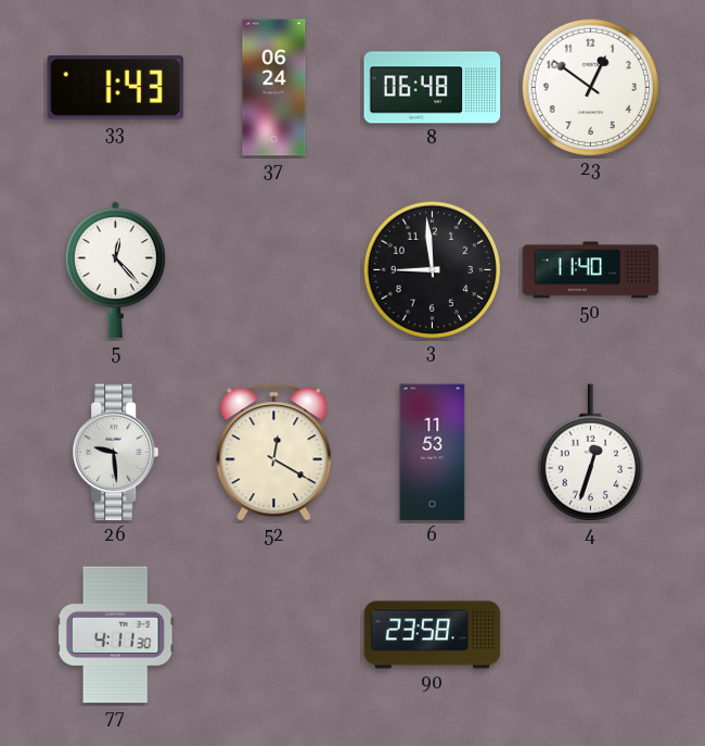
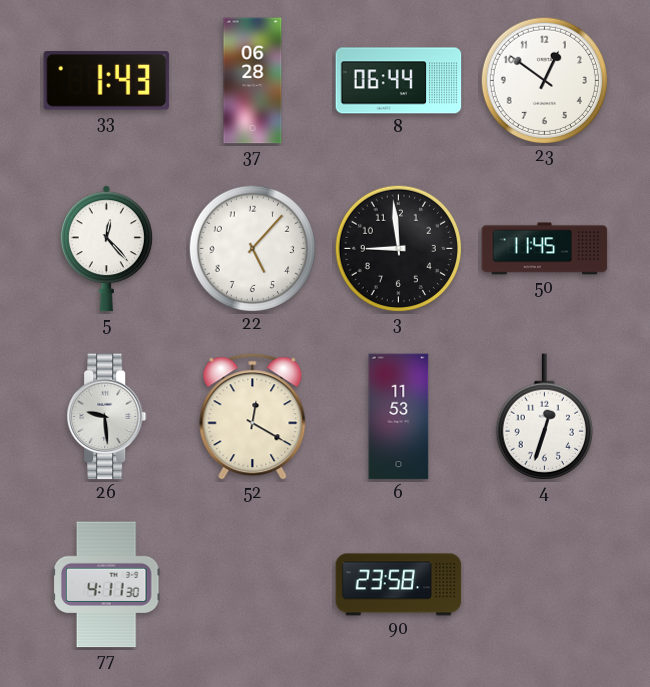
37: 06:24 -> 06:28
8: 06:48 -> 06:44
22: none -> 5:07
50: 11:40 -> 11:45
